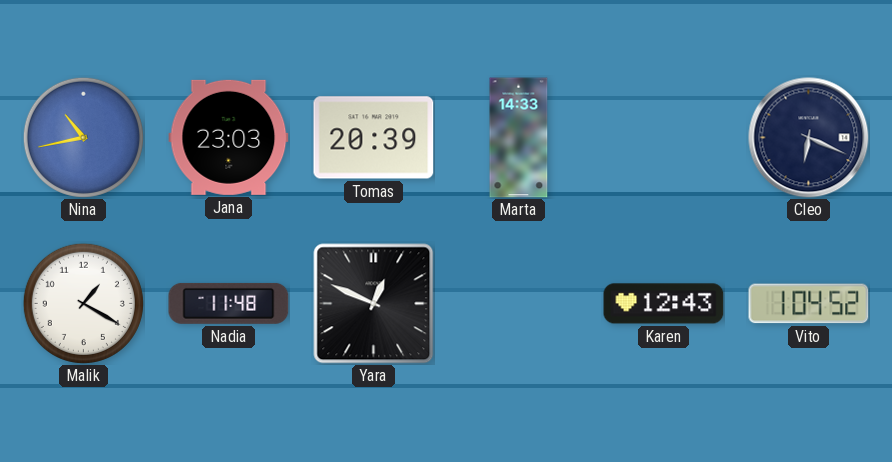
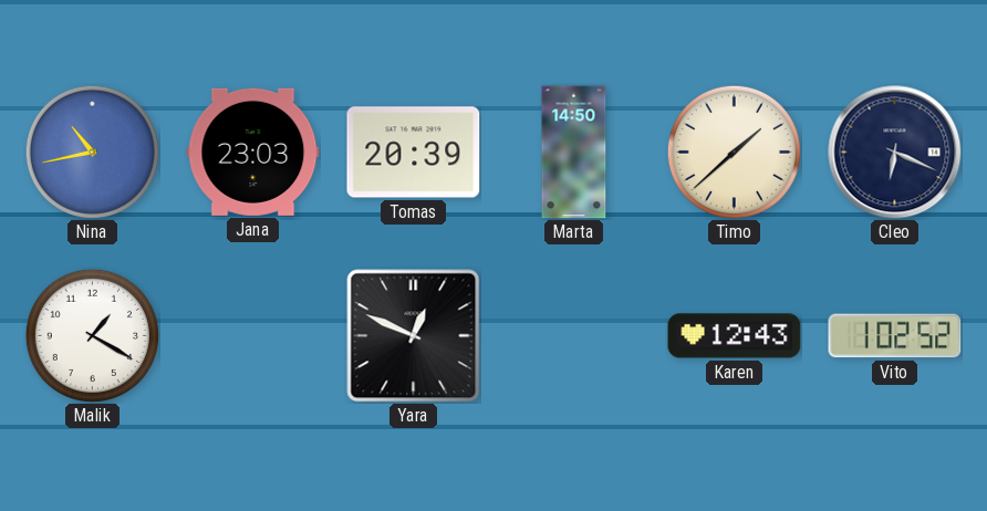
Marta: 14:33 -> 14:50
Timo: none -> 1:38
Nadia: 11:48 -> none
Vito: 1:04 -> 1:02
